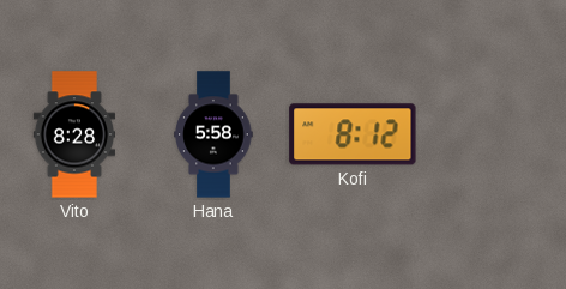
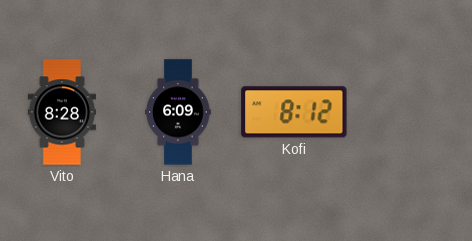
Hana: 5:58 -> 6:09
